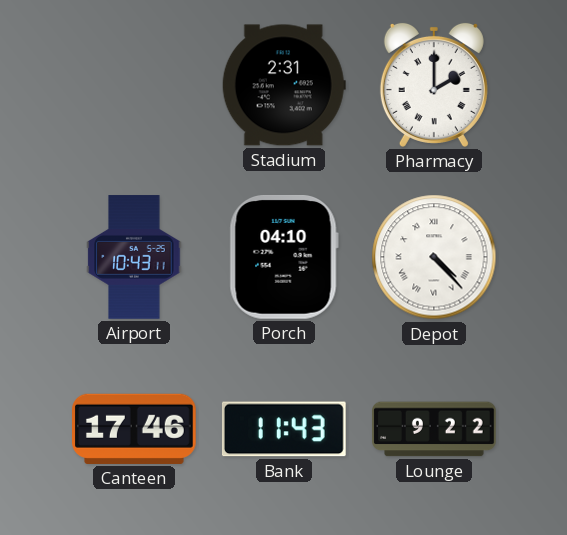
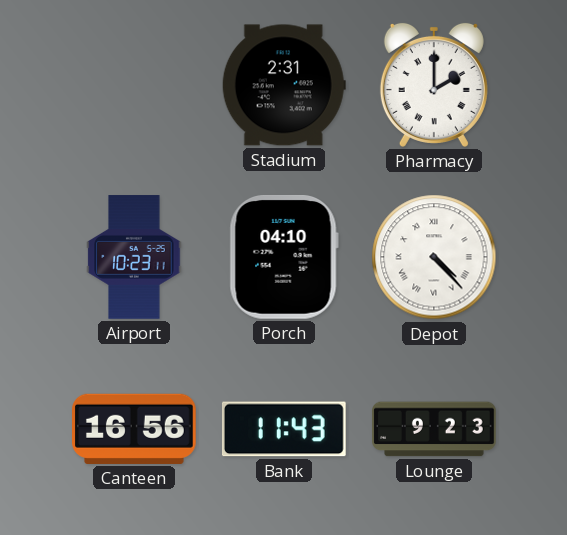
Airport: 10:43 -> 10:23
Canteen: 17:46 -> 16:56
Lounge: 9:22 -> 9:23
